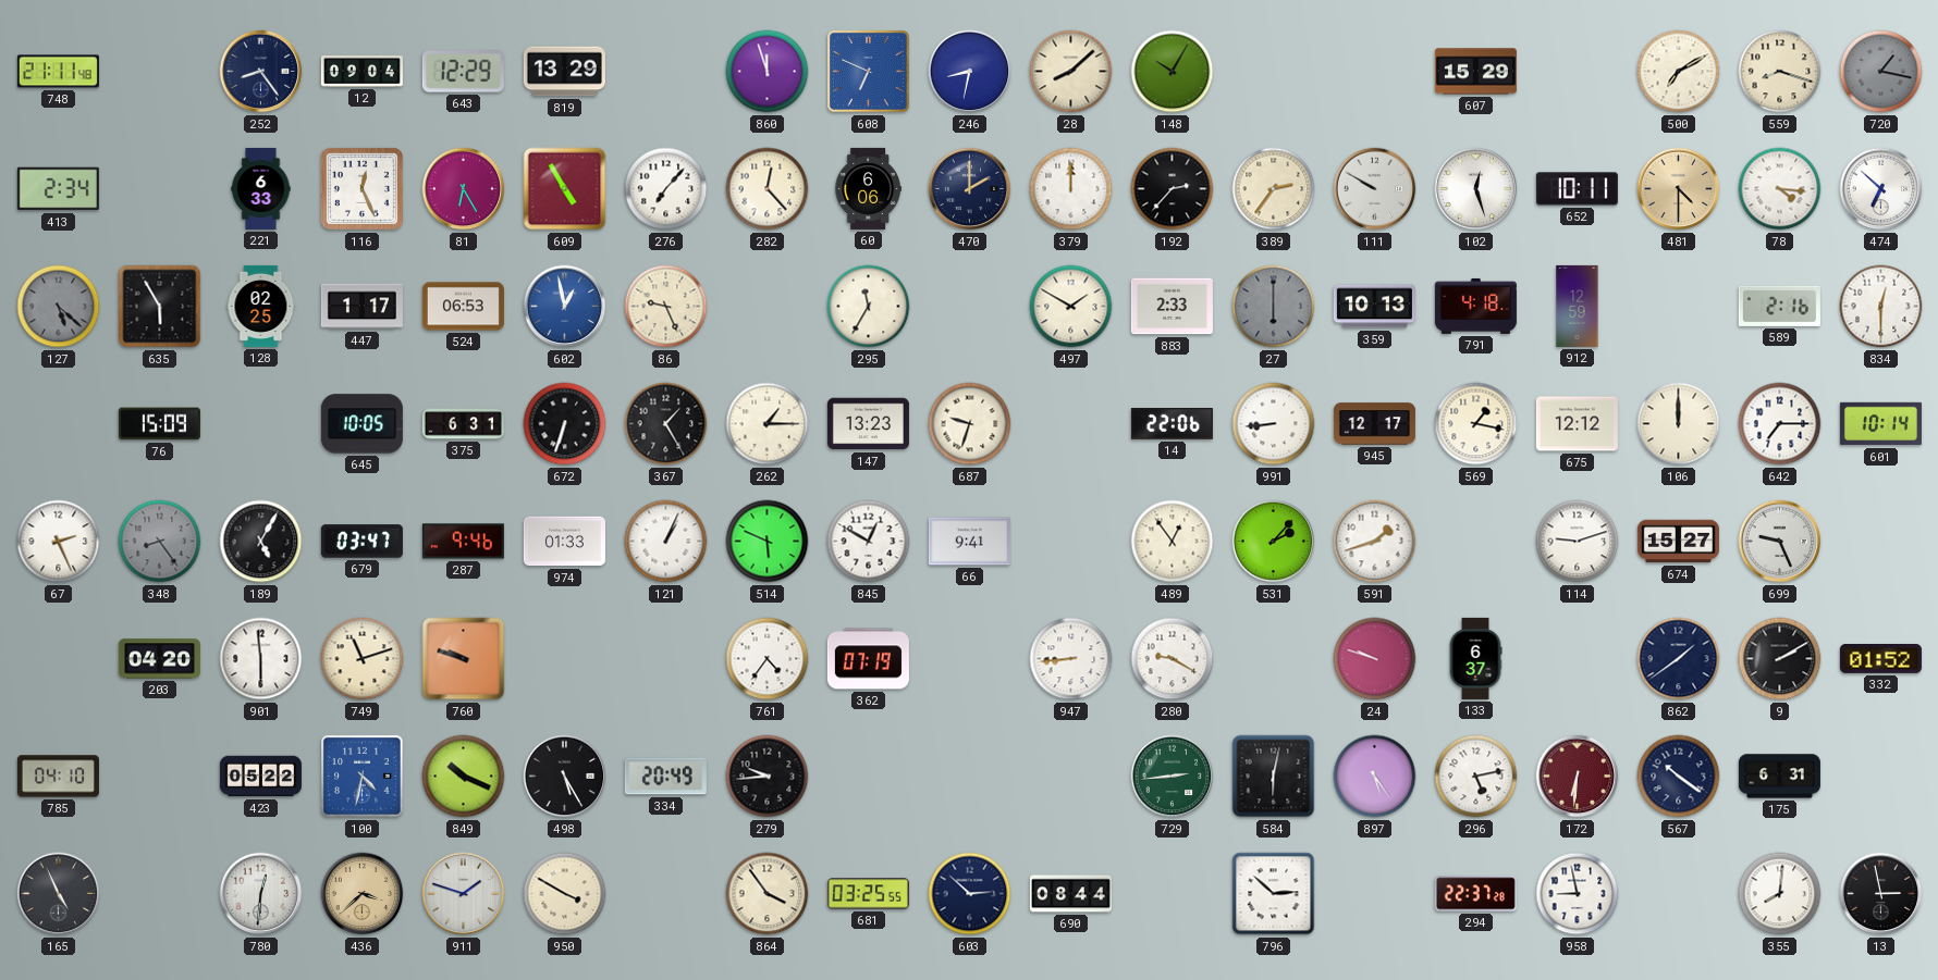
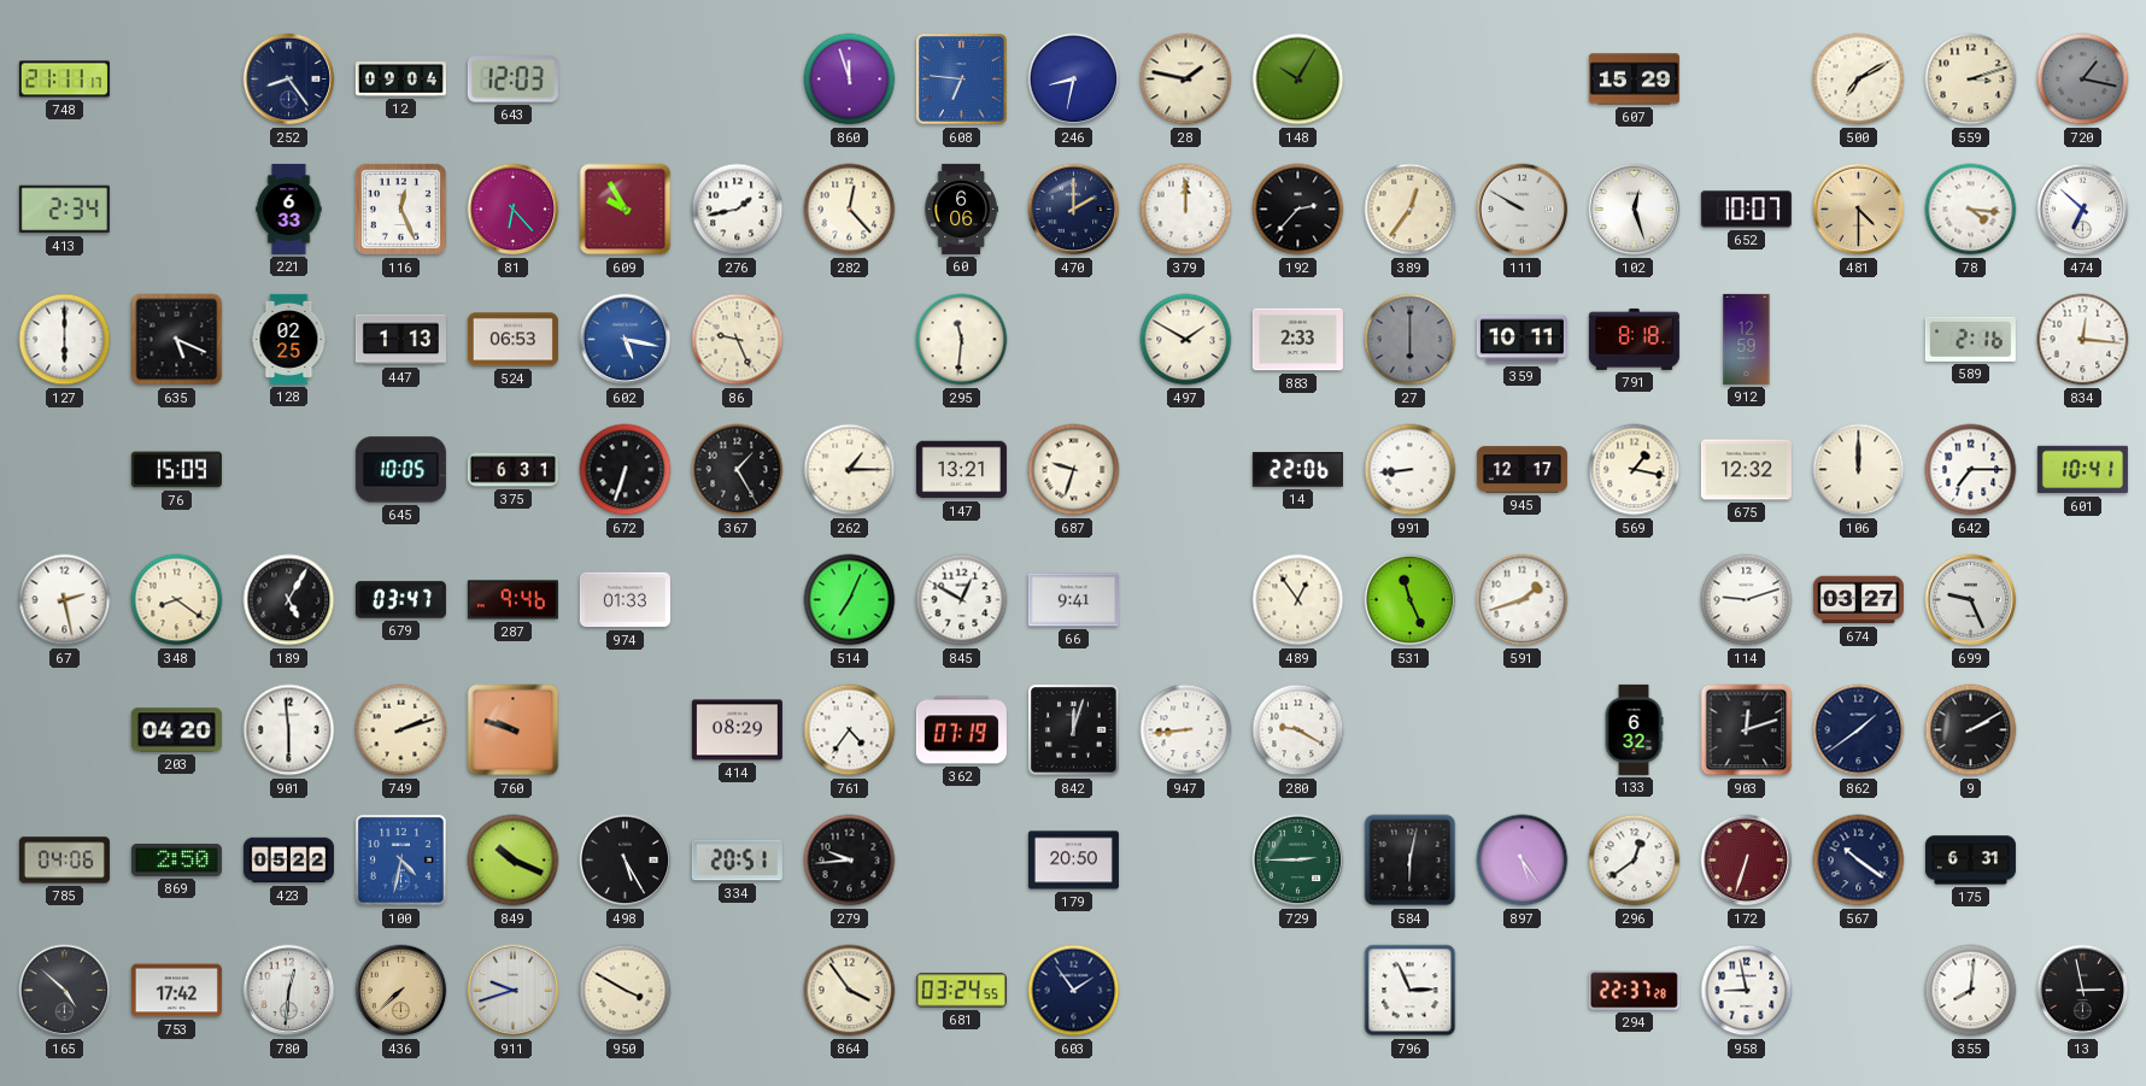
748: 21:11:48 -> 21:11:17
643: 12:29 -> 12:03
819: 13:29 -> none
608: 6:49 -> 6:46
28: 8:08 -> 1:47
559: 8:18 -> 3:12
81: 6:25 -> 6:23
609: 4:55 -> 9:55
276: 7:07 -> 1:43
389: 2:36 -> 12:36
652: 10:11 -> 10:07
127: 5:22 -> 6:00
127 dial: grey -> white
635: 5:55 -> 5:19
447: 1:17 -> 1:13
602: 12:58 -> 5:17
295: 11:35 -> 11:31
359: 10:13 -> 10:11
791: 4:18 -> 8:18
834: 12:30 -> 12:16
147: 13:23 -> 13:21
675: 12:12 -> 12:32
601: 10:14 -> 10:41
67: 2:26 -> 2:28
348: 8:24 -> 8:21
348 dial: grey -> cream
121: 1:04 -> none
514: 5:49 -> 7:04
531: 2:07 -> 11:26
674: 15:27 -> 03:27
749: 11:12 -> 2:12
414: none -> 08:29
842: none -> 12:03
24: 9:48 -> none
133: 6:37 -> 6:32
903: none -> 12:12
332: 01:52 -> none
785: 04:10 -> 04:06
869: none -> 2:50
334: 20:49 -> 20:51
179: none -> 20:50
729: 2:44 -> 2:45
296: 5:13 -> 12:39
172: 6:31 -> 6:33
165: 4:56 -> 4:52
753: none -> 17:42
436: 3:38 -> 7:38
911: 1:48 -> 9:42
681: 03:25 -> 03:24
603: 2:52 -> 1:54
690: 08:44 -> none
796: 2:52 -> 2:56
